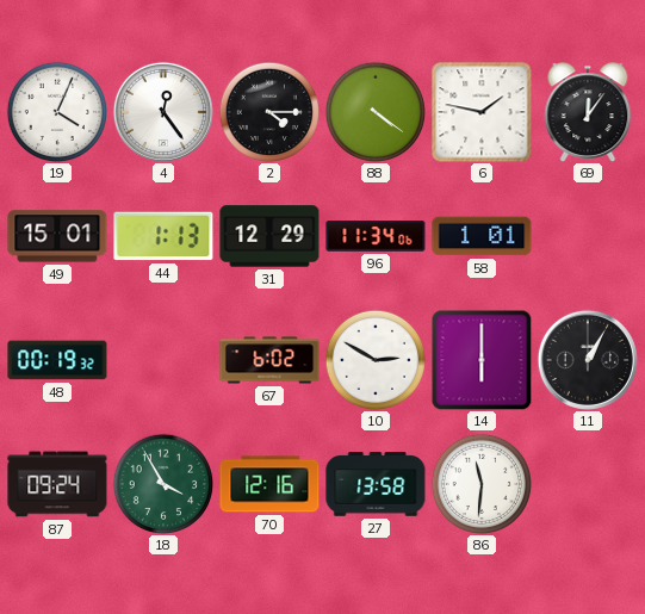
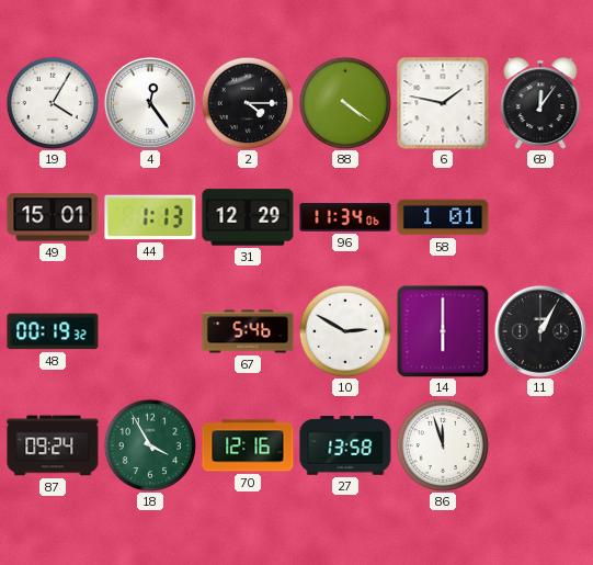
19: 4:04 -> 4:05
67: 6:02 -> 5:46
86: 11:31 -> 11:57
